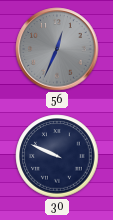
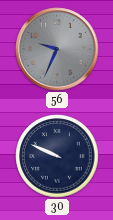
56: 12:34 -> 9:34
